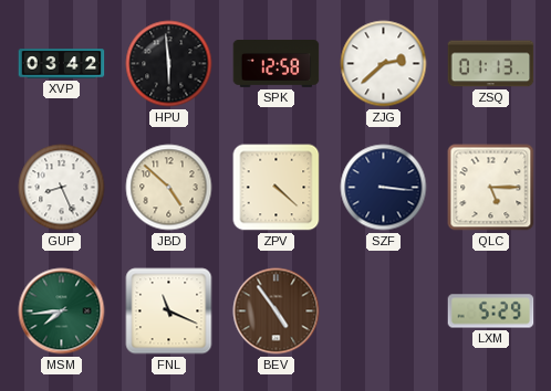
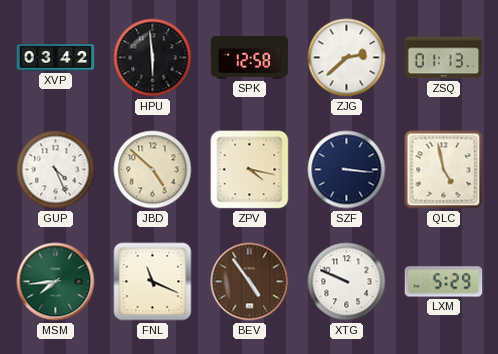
GUP: 8:26 -> 4:26
ZPV: 4:22 -> 4:17
QLC: 5:15 -> 4:58
XTG: none -> 9:49
